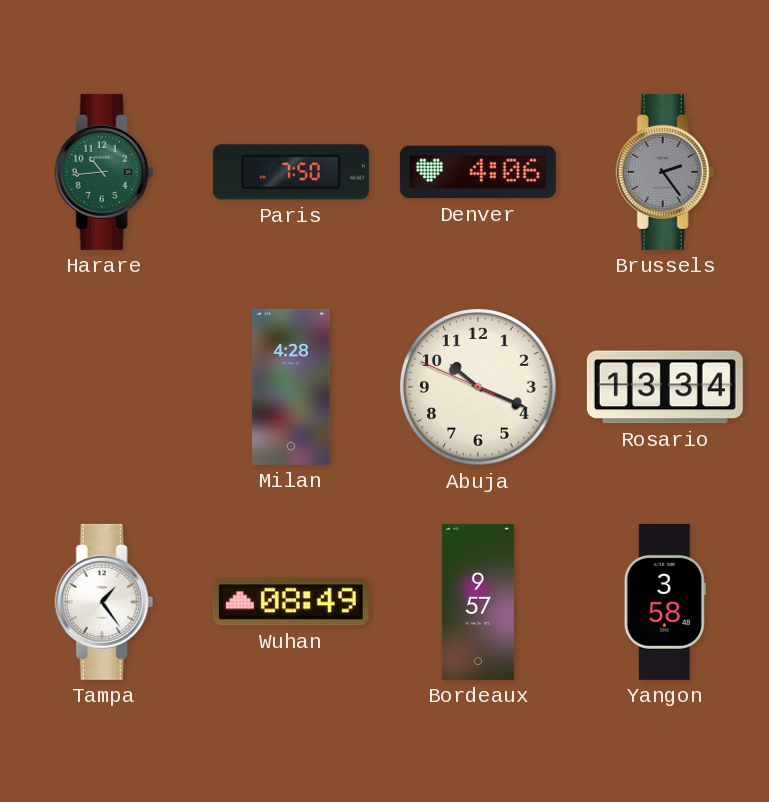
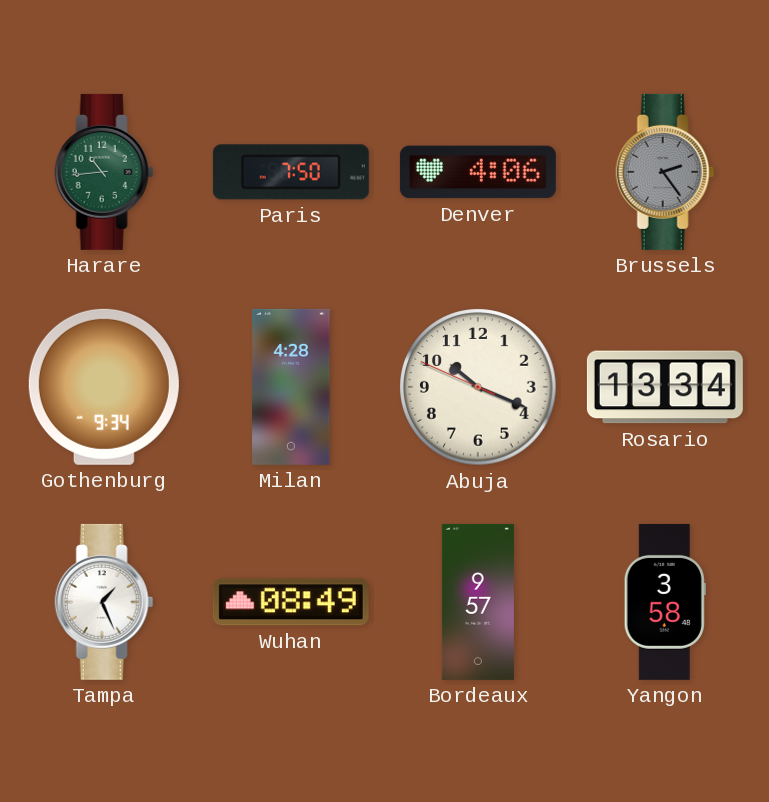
Gothenburg: none -> 9:34
Tampa: 1:24 -> 1:26
